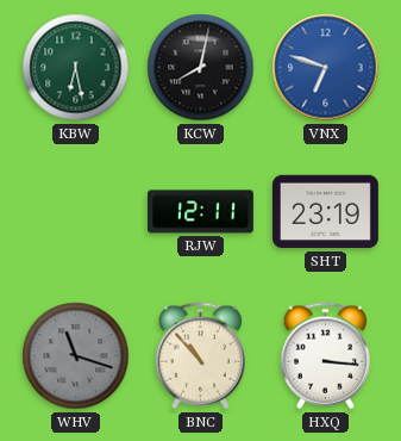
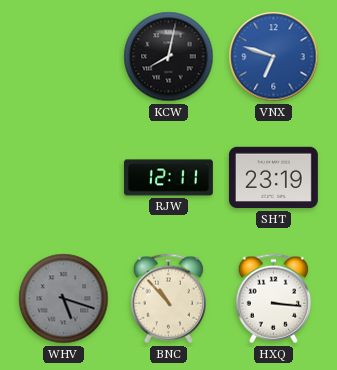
KBW: 6:28 -> none
WHV: 11:18 -> 5:18
